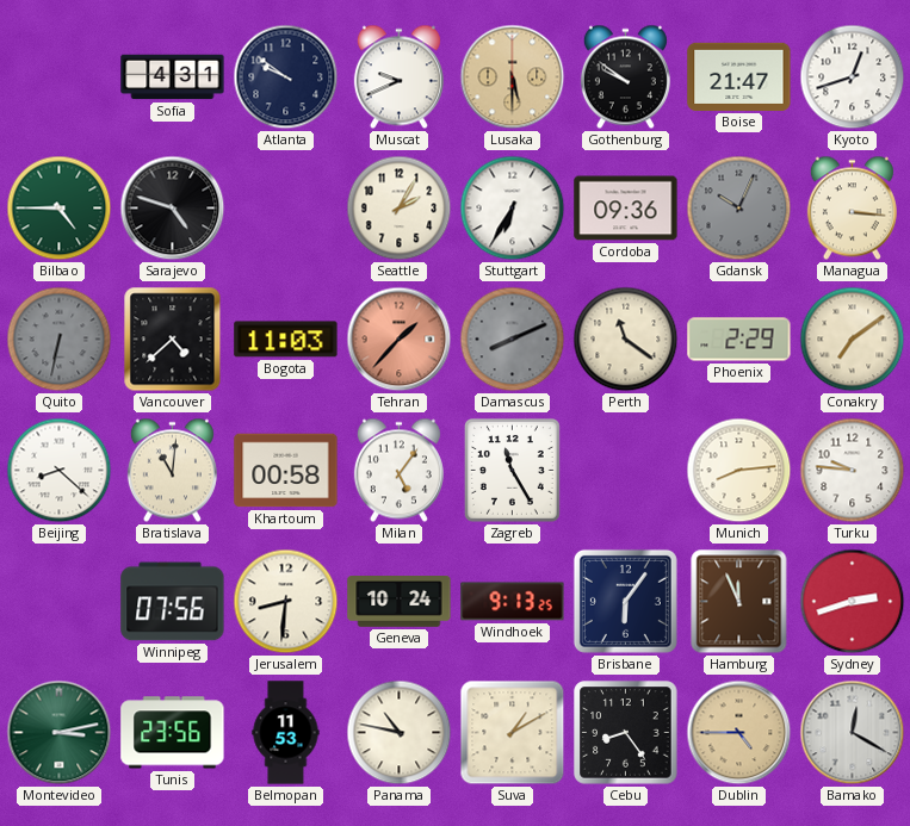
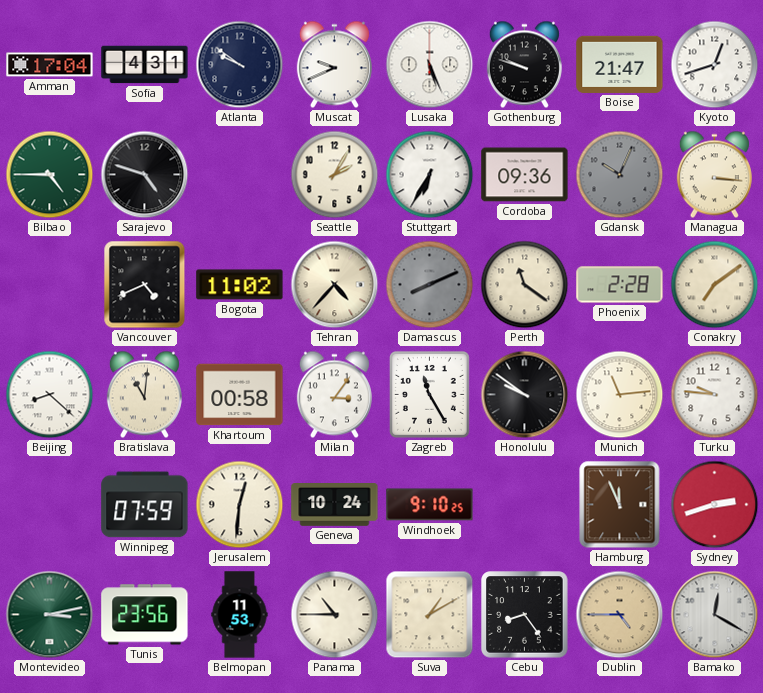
Amman: none -> 17:04
Lusaka: 5:30 -> 5:26
Lusaka dial: champagne -> white
Gothenburg: 9:51 -> 9:48
Quito: 6:32 -> none
Vancouver: 4:38 -> 4:41
Bogota: 11:03 -> 11:02
Tehran: 1:37 -> 4:37
Tehran dial: salmon -> cream
Phoenix: 2:29 -> 2:28
Milan: 5:06 -> 3:06
Honolulu: none -> 9:51
Munich: 8:14 -> 11:14
Winnipeg: 07:56 -> 07:59
Jerusalem: 8:31 -> 12:31
Windhoek: 9:13 -> 9:10
Brisbane: 6:06 -> none
Panama: 10:47 -> 10:45
